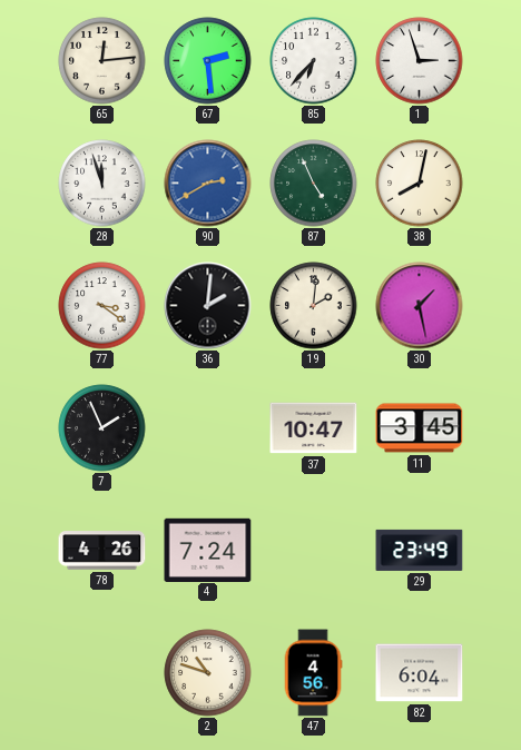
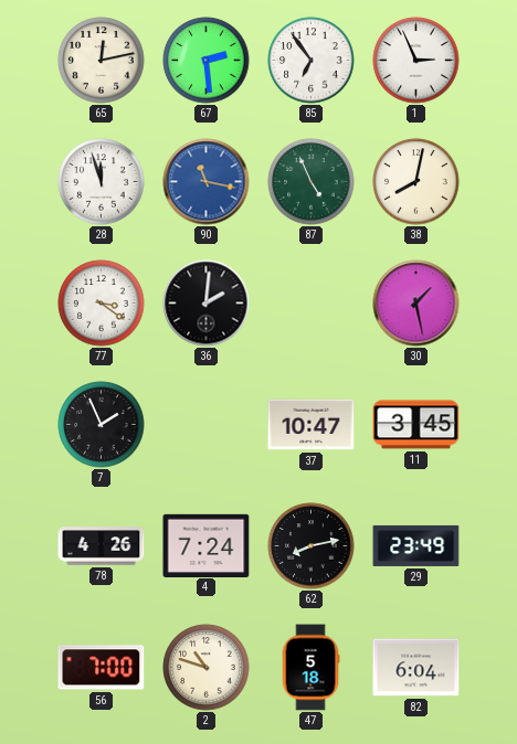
65: 12:14 -> 12:13
85: 6:37 -> 6:54
1: 2:57 -> 2:56
90: 2:40 -> 11:17
19: 2:01 -> none
62: none -> 8:13
56: none -> 7:00
47: 4:56 -> 5:18
